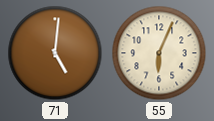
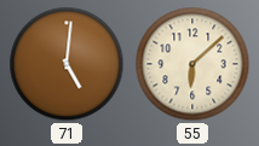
55: 6:04 -> 6:08
